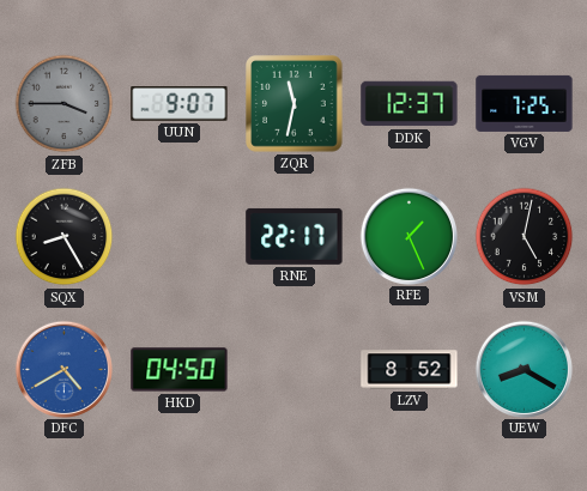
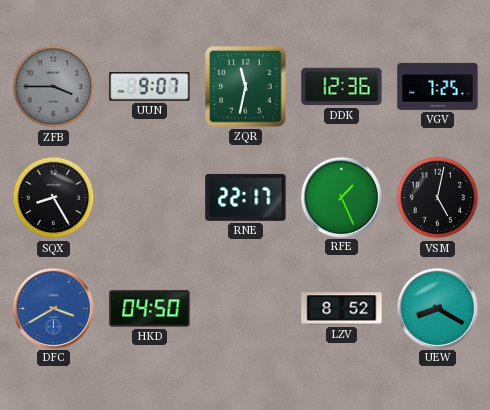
DDK: 12:37 -> 12:36
DFC: 4:40 -> 3:40
